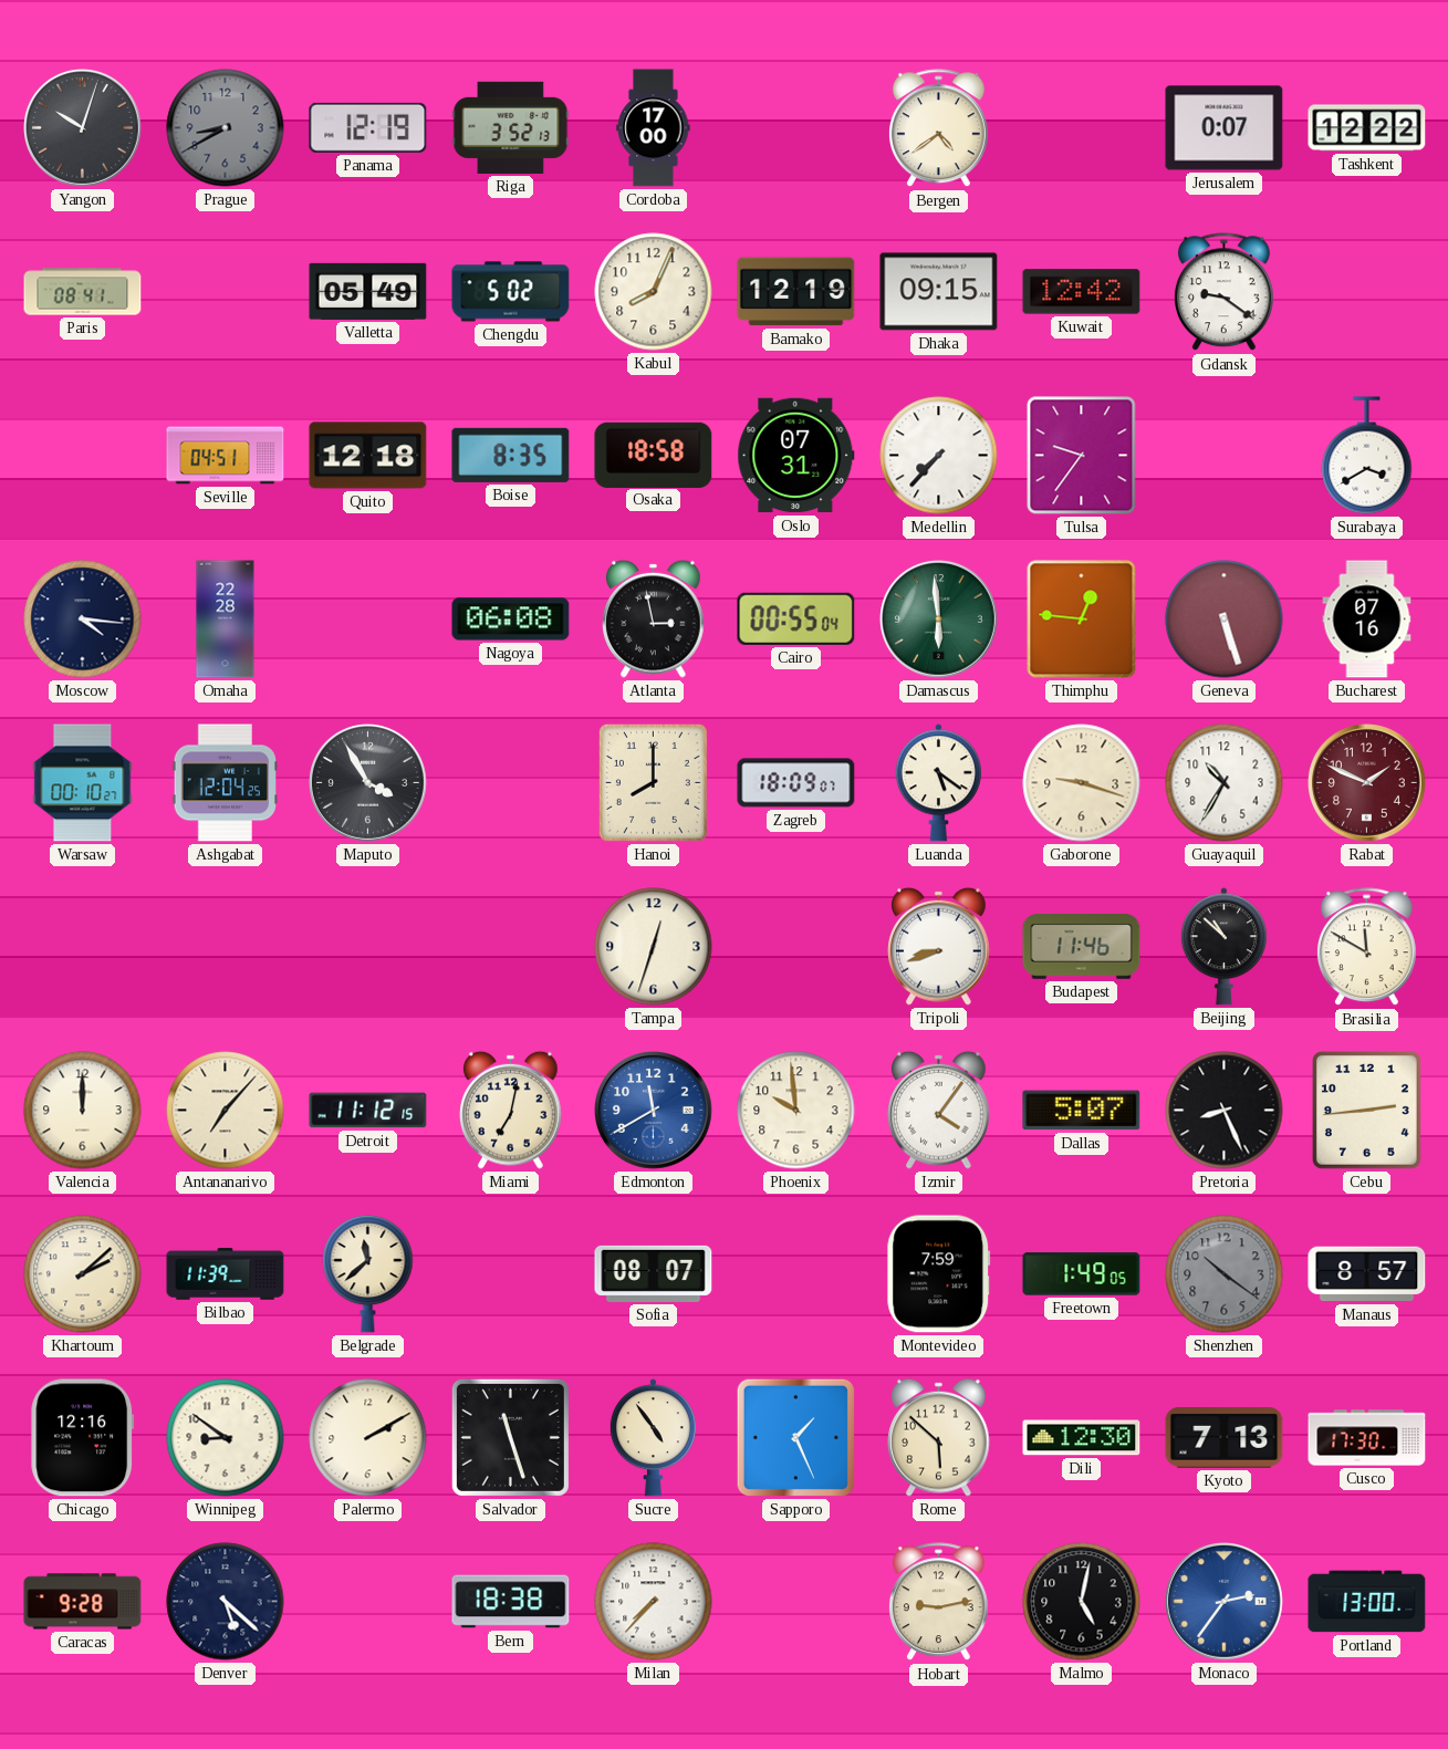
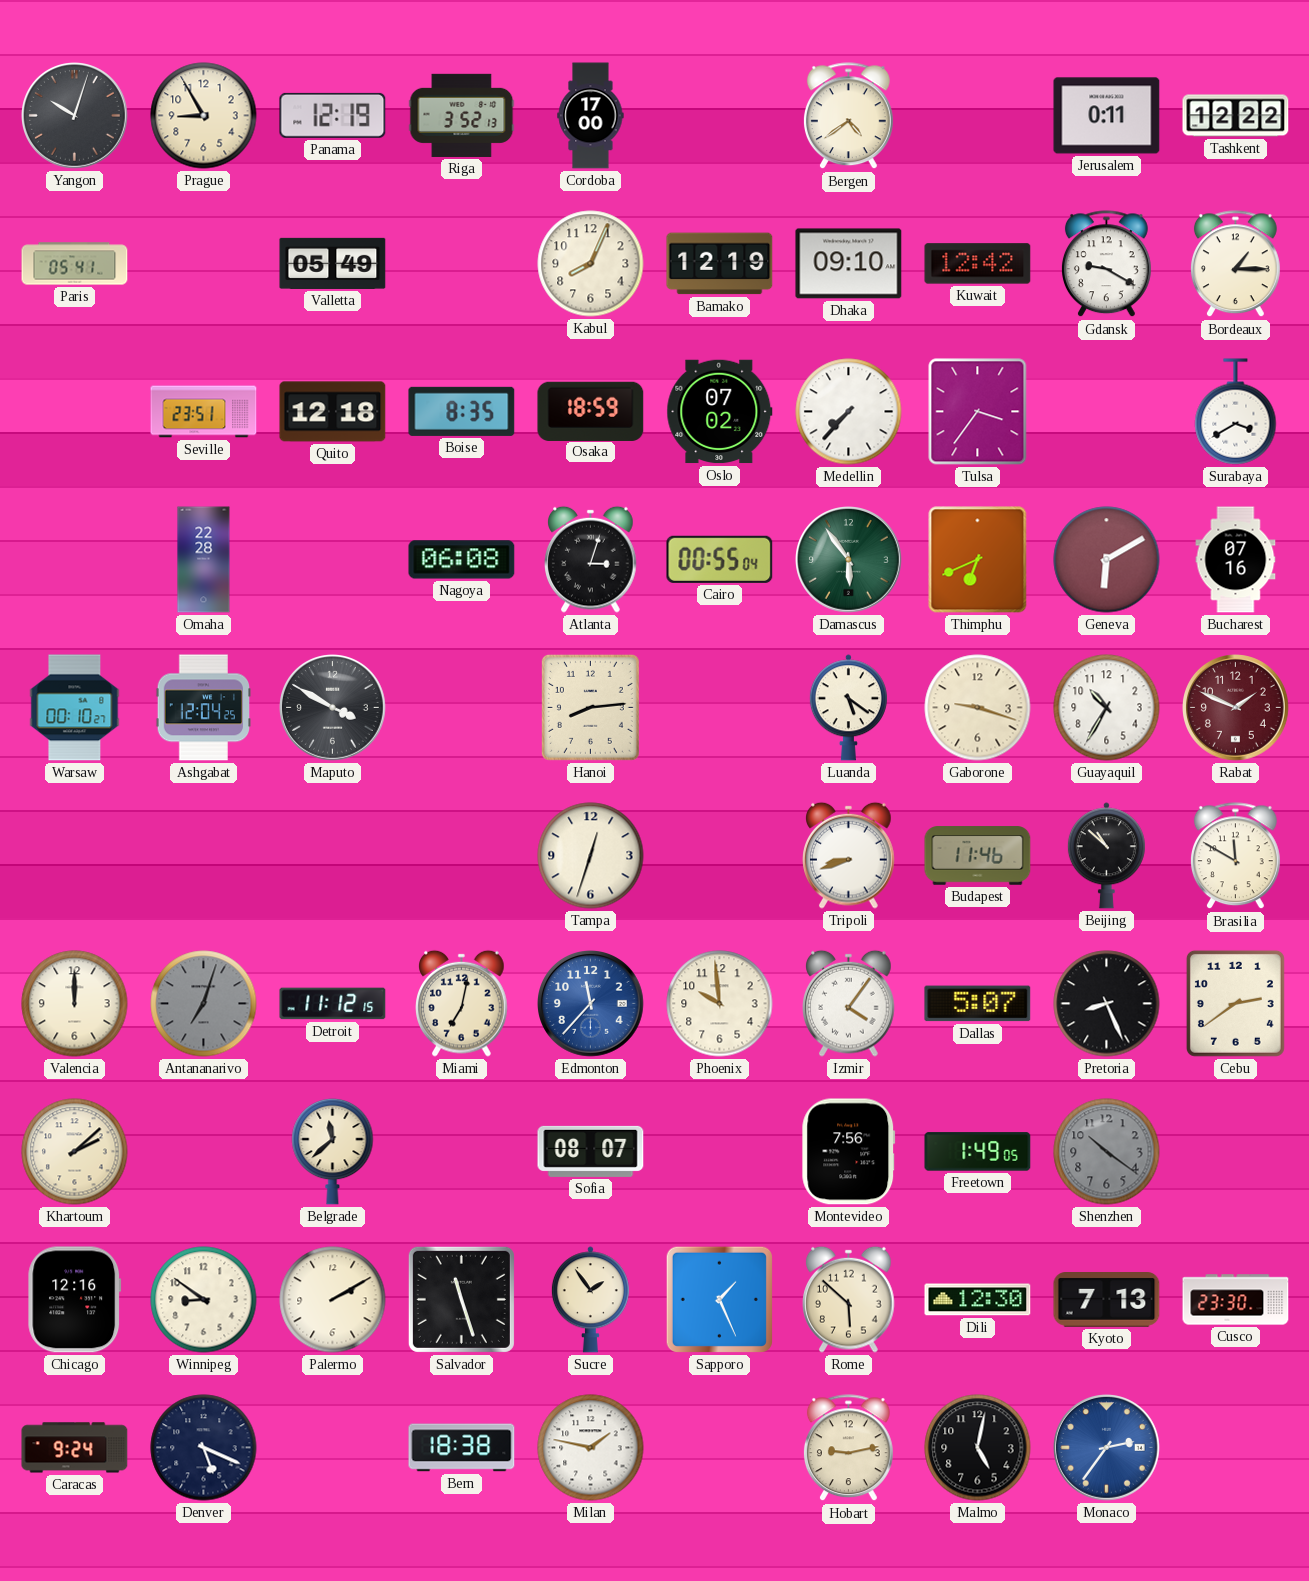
Prague: 8:40 -> 8:55
Prague dial: grey -> cream
Jerusalem: 0:07 -> 0:11
Paris: 08:41 -> 05:41
Chengdu: 5:02 -> none
Dhaka: 09:15 -> 09:10
Gdansk: 9:21 -> 9:20
Bordeaux: none -> 1:15
Seville: 04:51 -> 23:51
Osaka: 18:58 -> 18:59
Oslo: 07:31 -> 07:02
Tulsa: 9:36 -> 3:36
Moscow: 4:16 -> none
Atlanta: 2:58 -> 3:03
Damascus: 5:59 -> 5:54
Thimphu: 12:46 -> 6:41
Geneva: 5:27 -> 6:10
Maputo: 3:55 -> 3:50
Hanoi: 8:00 -> 8:14
Zagreb: 18:09 -> none
Antananarivo: 7:07 -> 7:03
Antananarivo dial: cream -> grey
Edmonton: 11:40 -> 11:37
Cebu: 2:44 -> 2:39
Bilbao: 11:39 -> none
Montevideo: 7:59 -> 7:56
Manaus: 8:57 -> none
Sucre: 4:54 -> 1:54
Cusco: 17:30 -> 23:30
Caracas: 9:28 -> 9:24
Denver: 5:22 -> 5:19
Milan: 7:37 -> 1:47
Portland: 13:00 -> none
